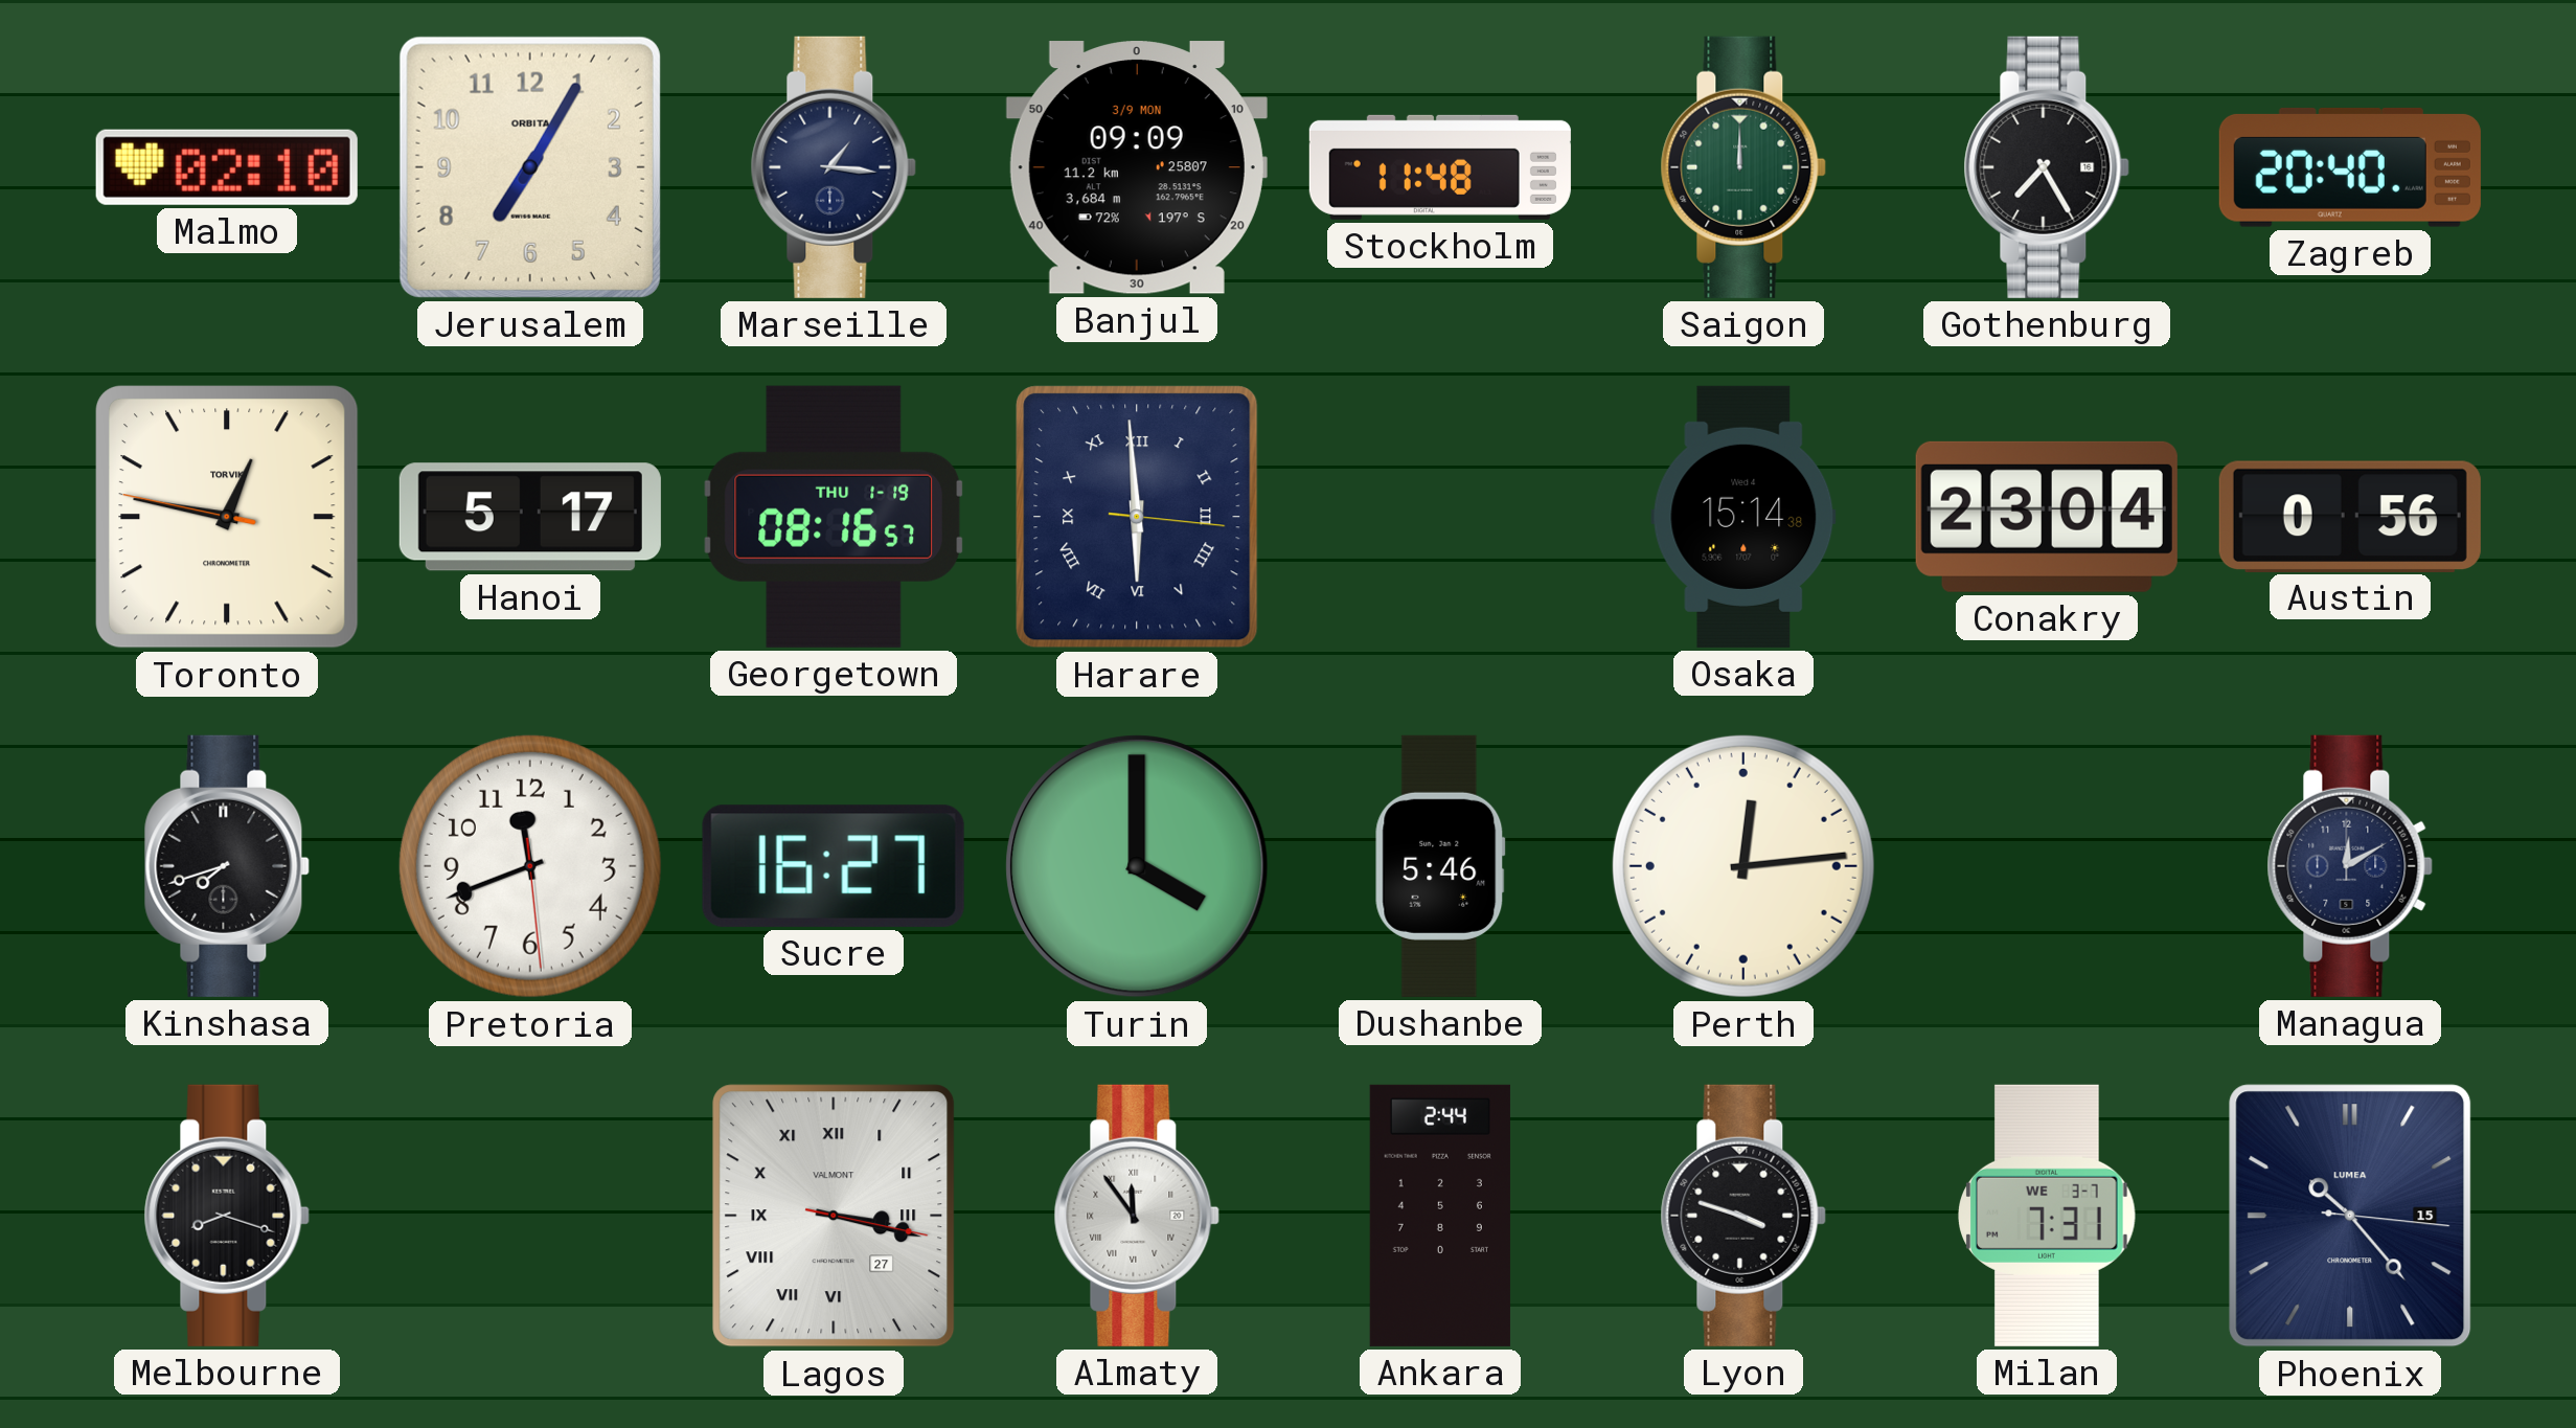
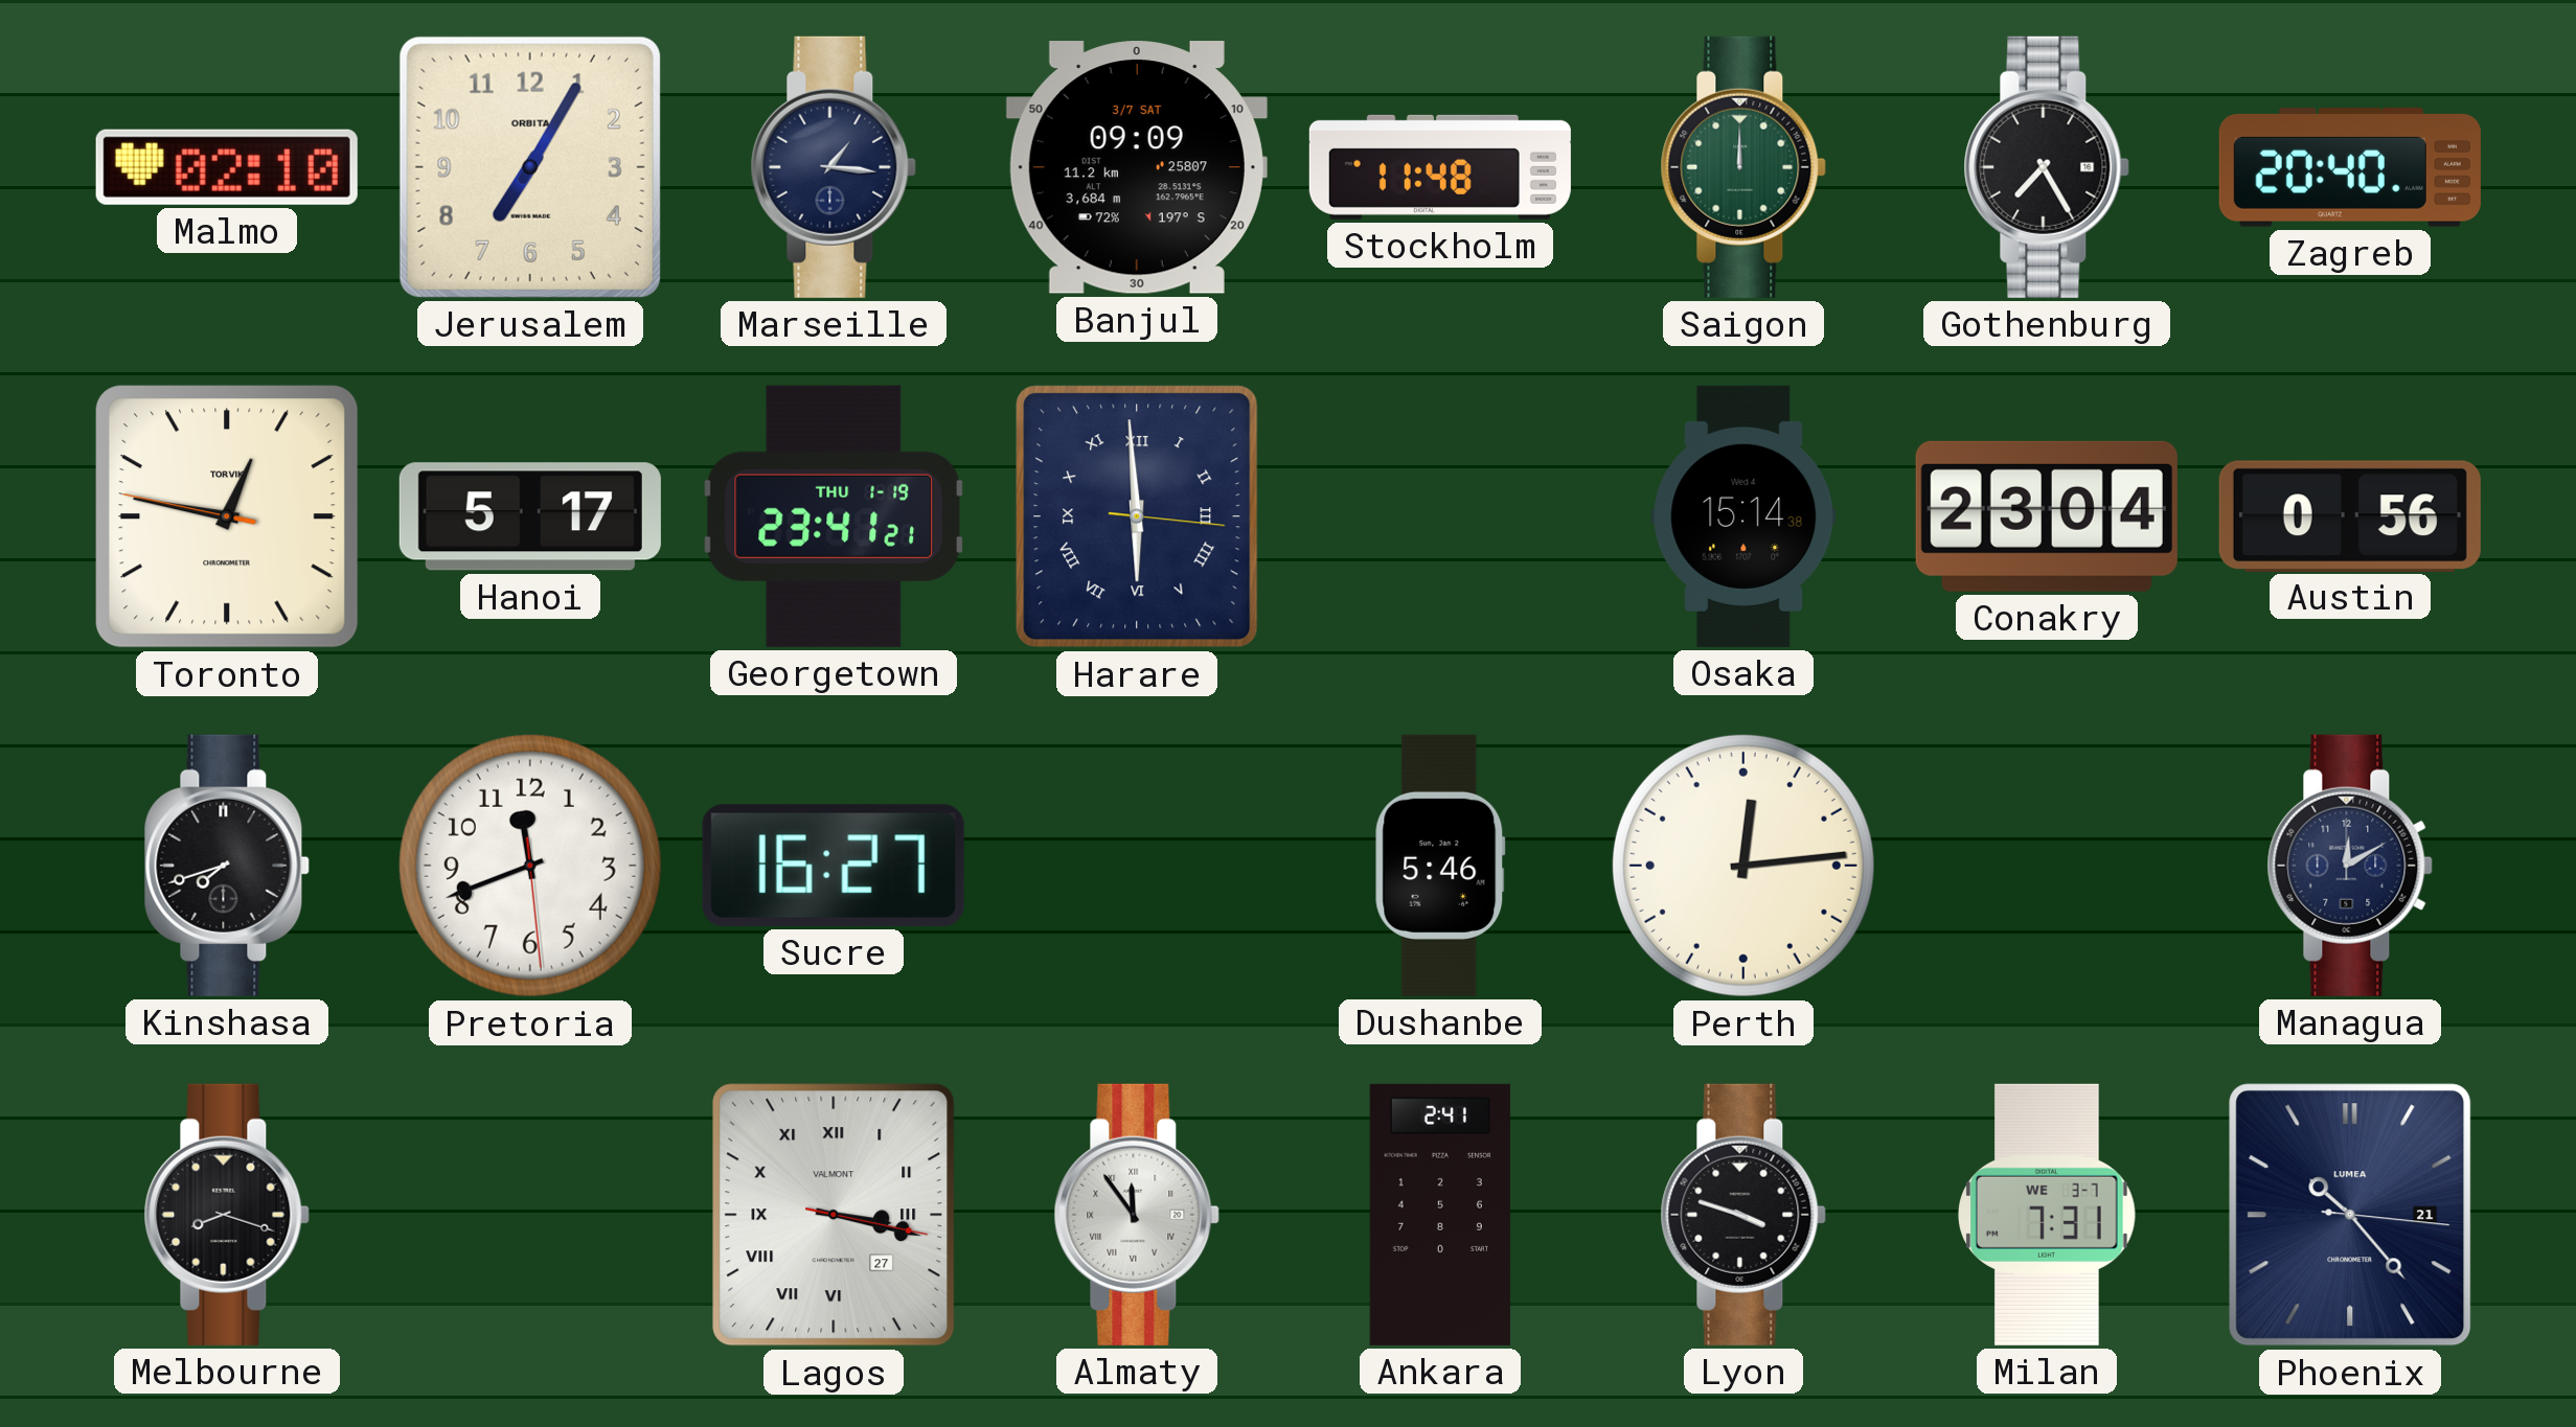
Banjul date: 3/9 MON -> 3/7 SAT
Georgetown: 08:16 -> 23:41
Turin: 4:00 -> none
Ankara: 2:44 -> 2:41
Phoenix date: 15 -> 21
